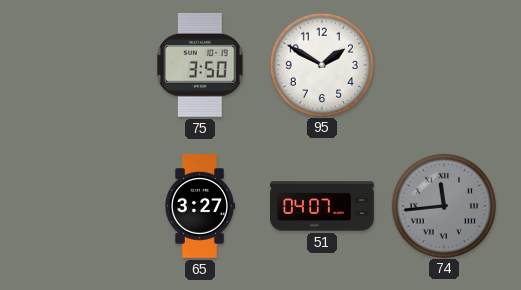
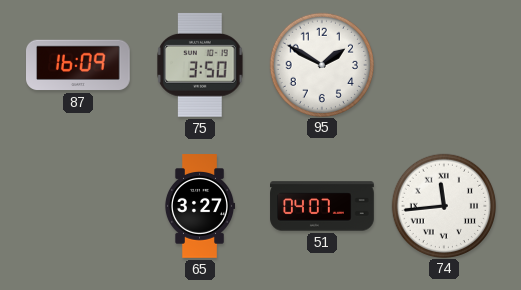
87: none -> 16:09
74 dial: grey -> white
